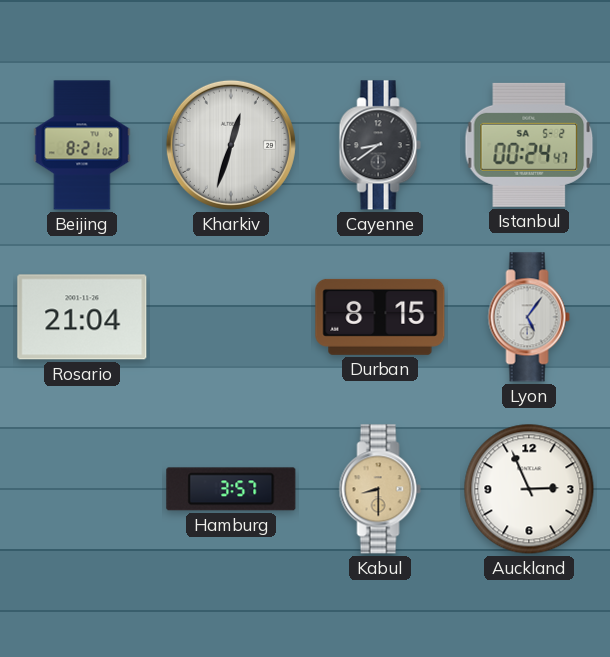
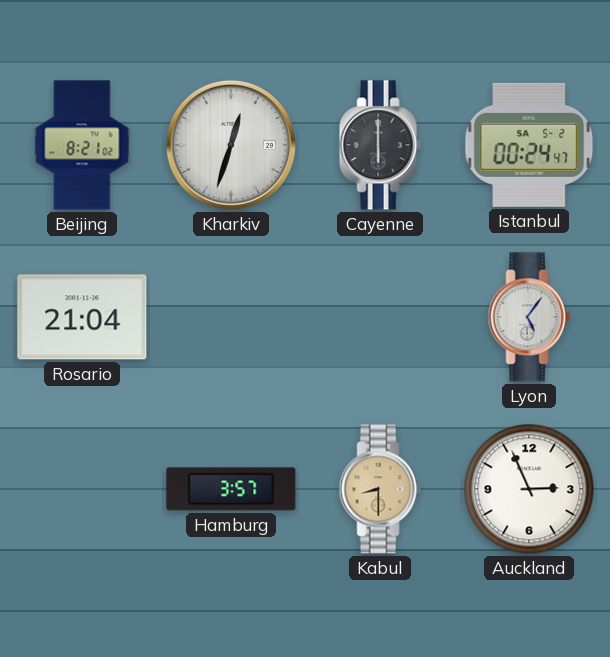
Cayenne: 8:39 -> 6:00
Durban: 8:15 -> none
